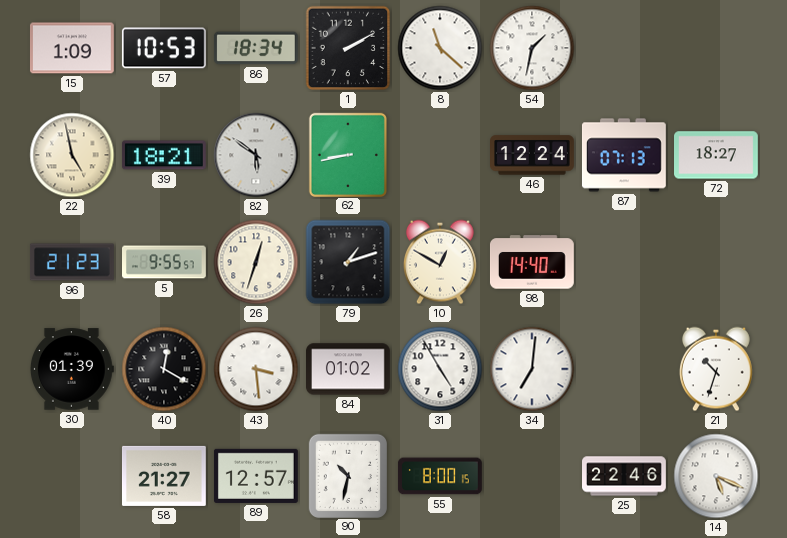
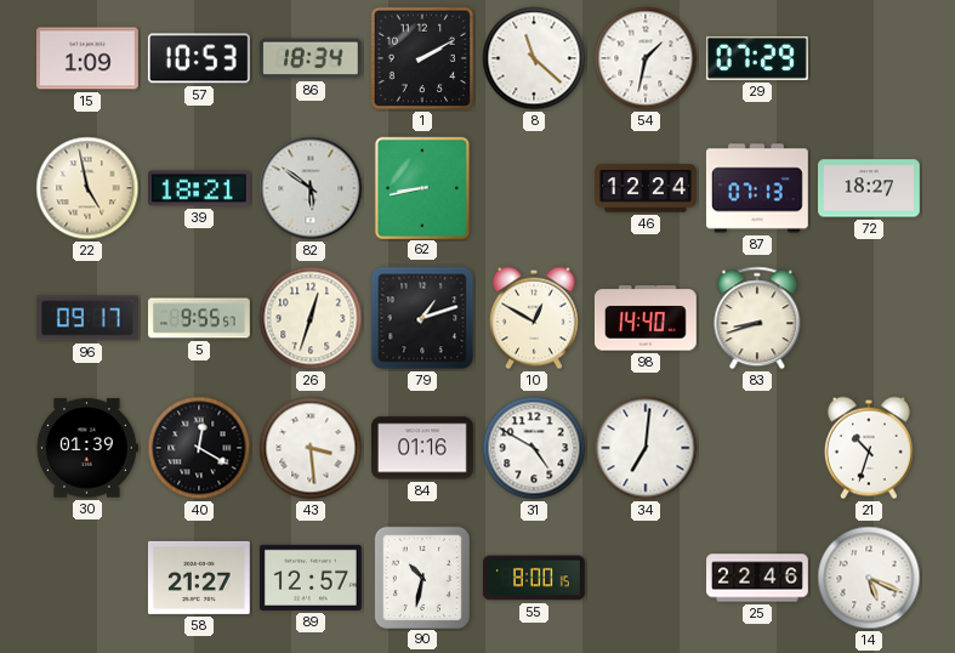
29: none -> 07:29
96: 21:23 -> 09:17
83: none -> 8:42
84: 01:02 -> 01:16
31: 4:55 -> 4:50
